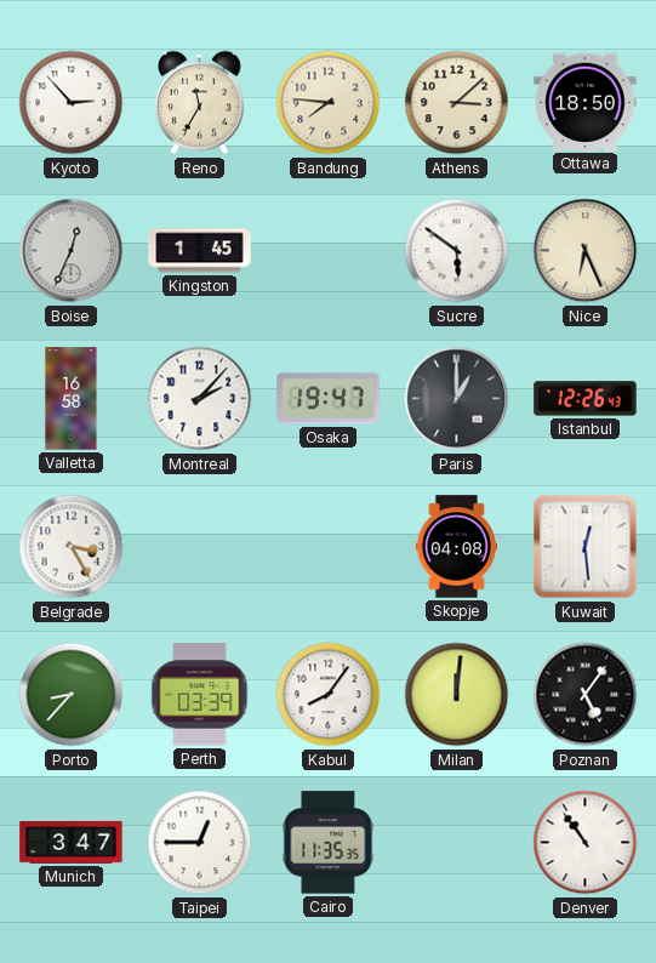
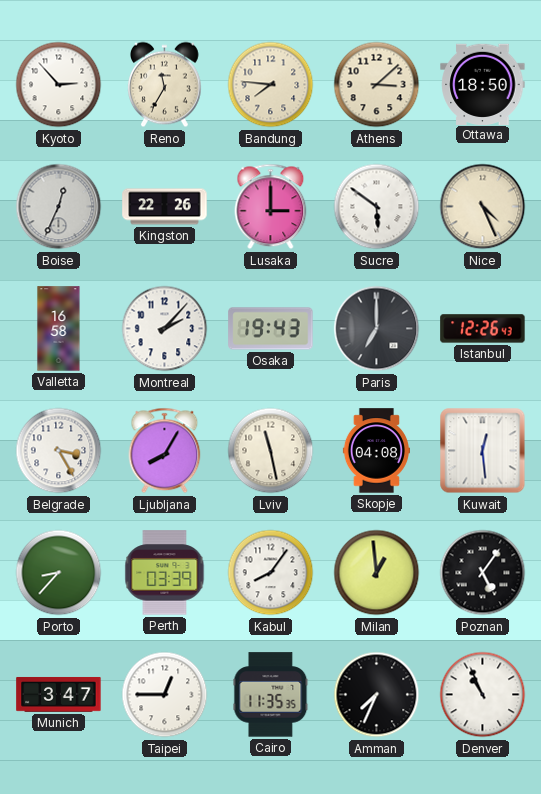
Kingston: 1:45 -> 22:26
Lusaka: none -> 3:00
Nice: 6:26 -> 4:26
Osaka: 19:47 -> 19:43
Paris: 1:00 -> 7:00
Ljubljana: none -> 8:05
Lviv: none -> 11:28
Milan: 12:01 -> 12:59
Amman: none -> 7:34
Denver: 10:54 -> 10:56
